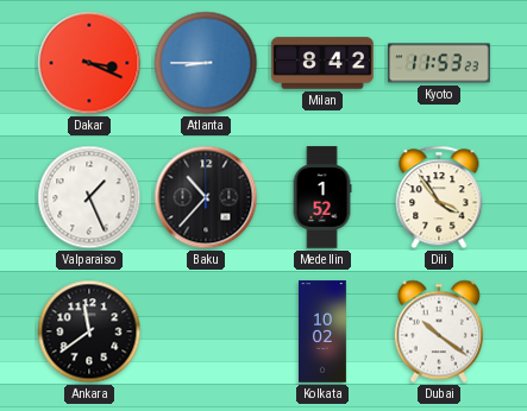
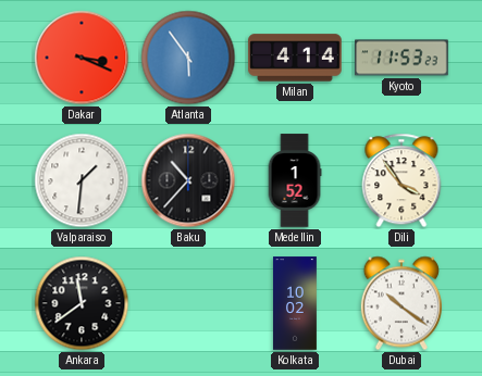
Atlanta: 8:45 -> 5:54
Milan: 8:42 -> 4:14
Valparaiso: 1:26 -> 1:31
